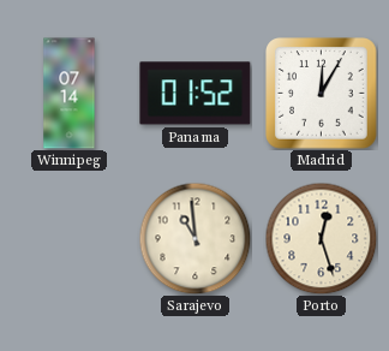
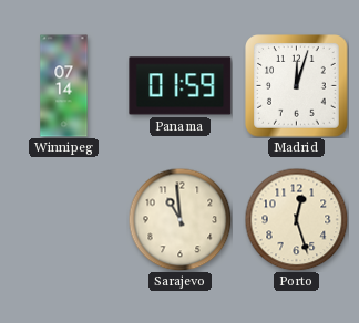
Panama: 01:52 -> 01:59
Madrid: 12:05 -> 12:03
